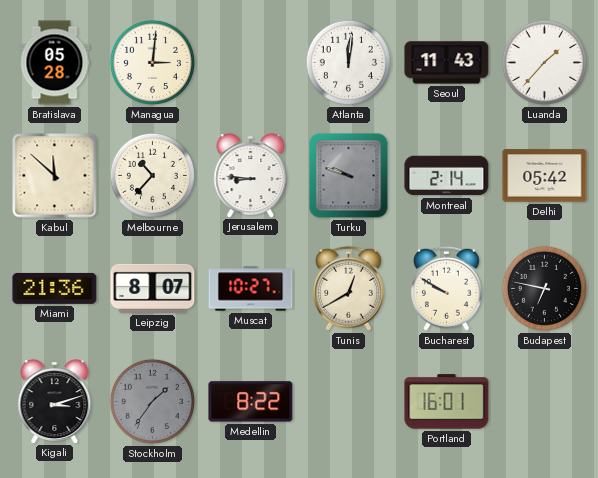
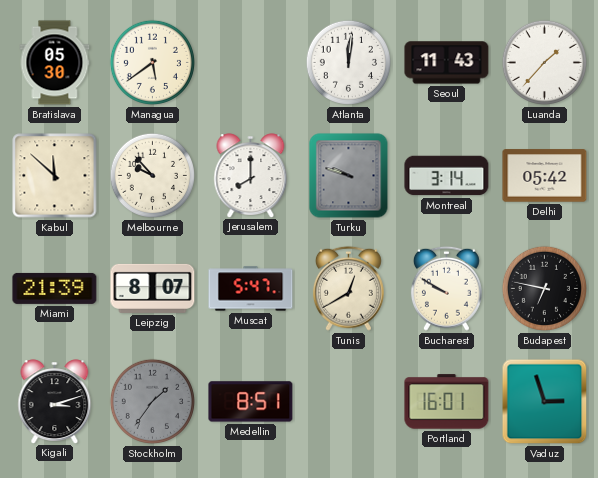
Bratislava: 05:28 -> 05:30
Managua: 3:01 -> 5:39
Melbourne: 10:37 -> 9:53
Jerusalem: 8:46 -> 8:00
Montreal: 2:14 -> 3:14
Miami: 21:36 -> 21:39
Muscat: 10:27 -> 5:47
Medellin: 8:22 -> 8:51
Vaduz: none -> 2:57
